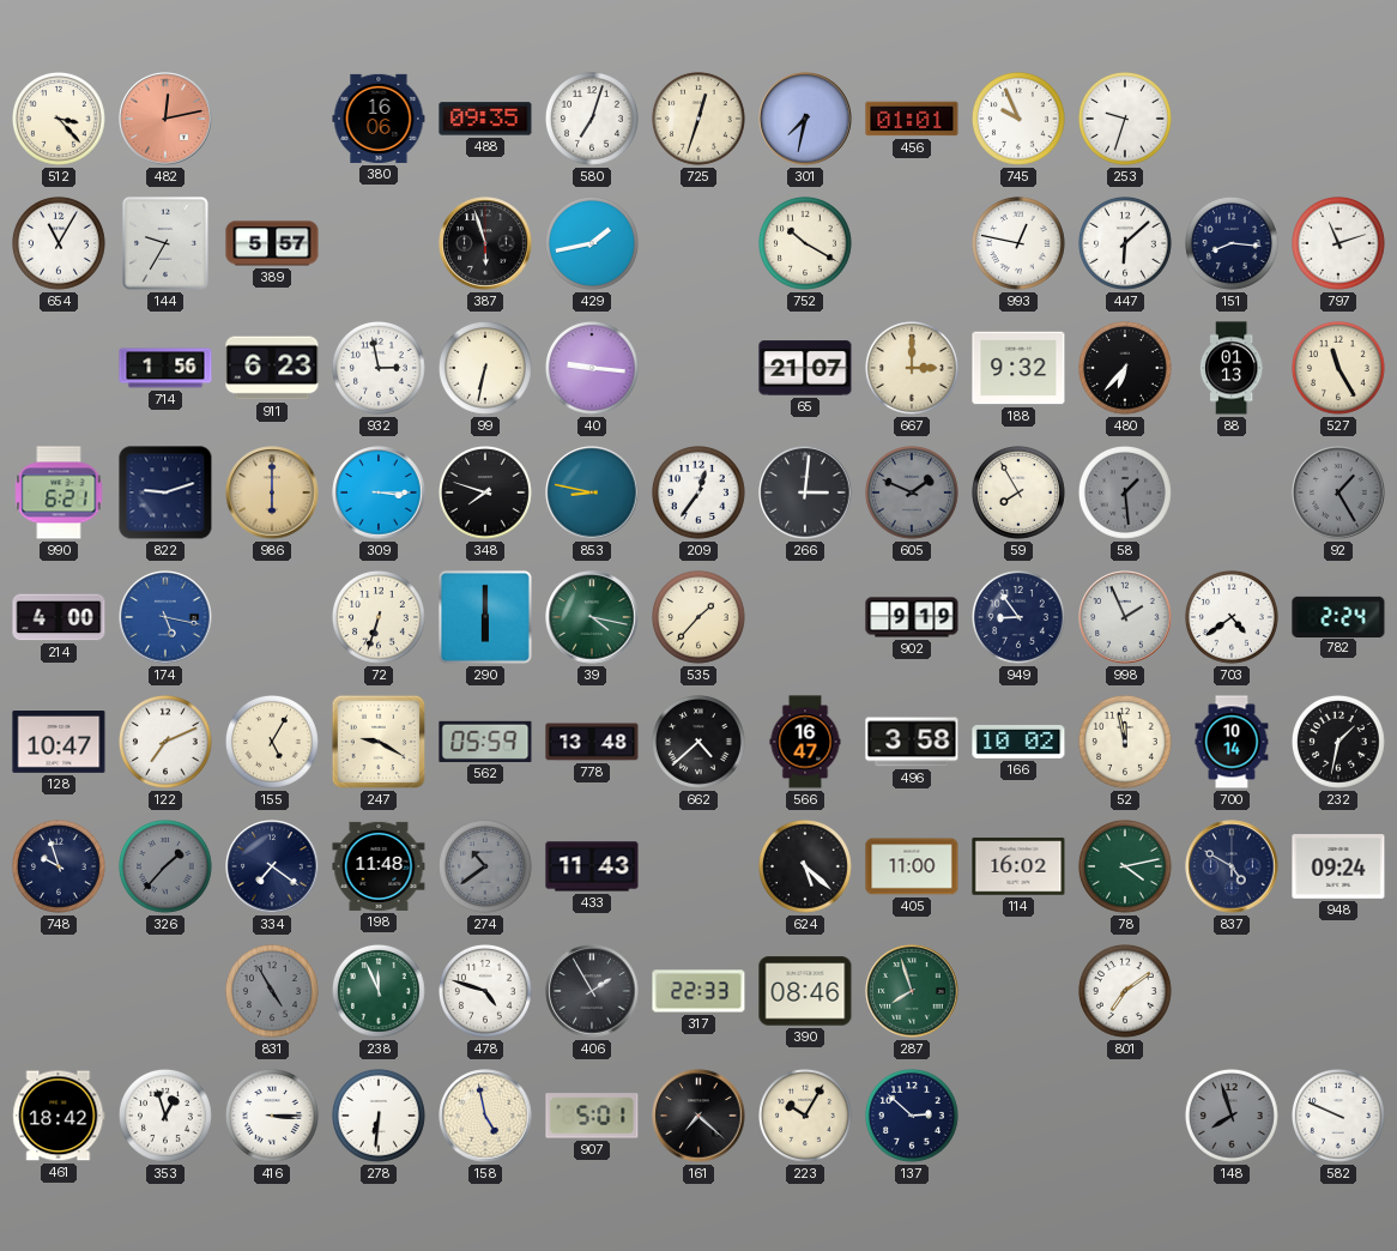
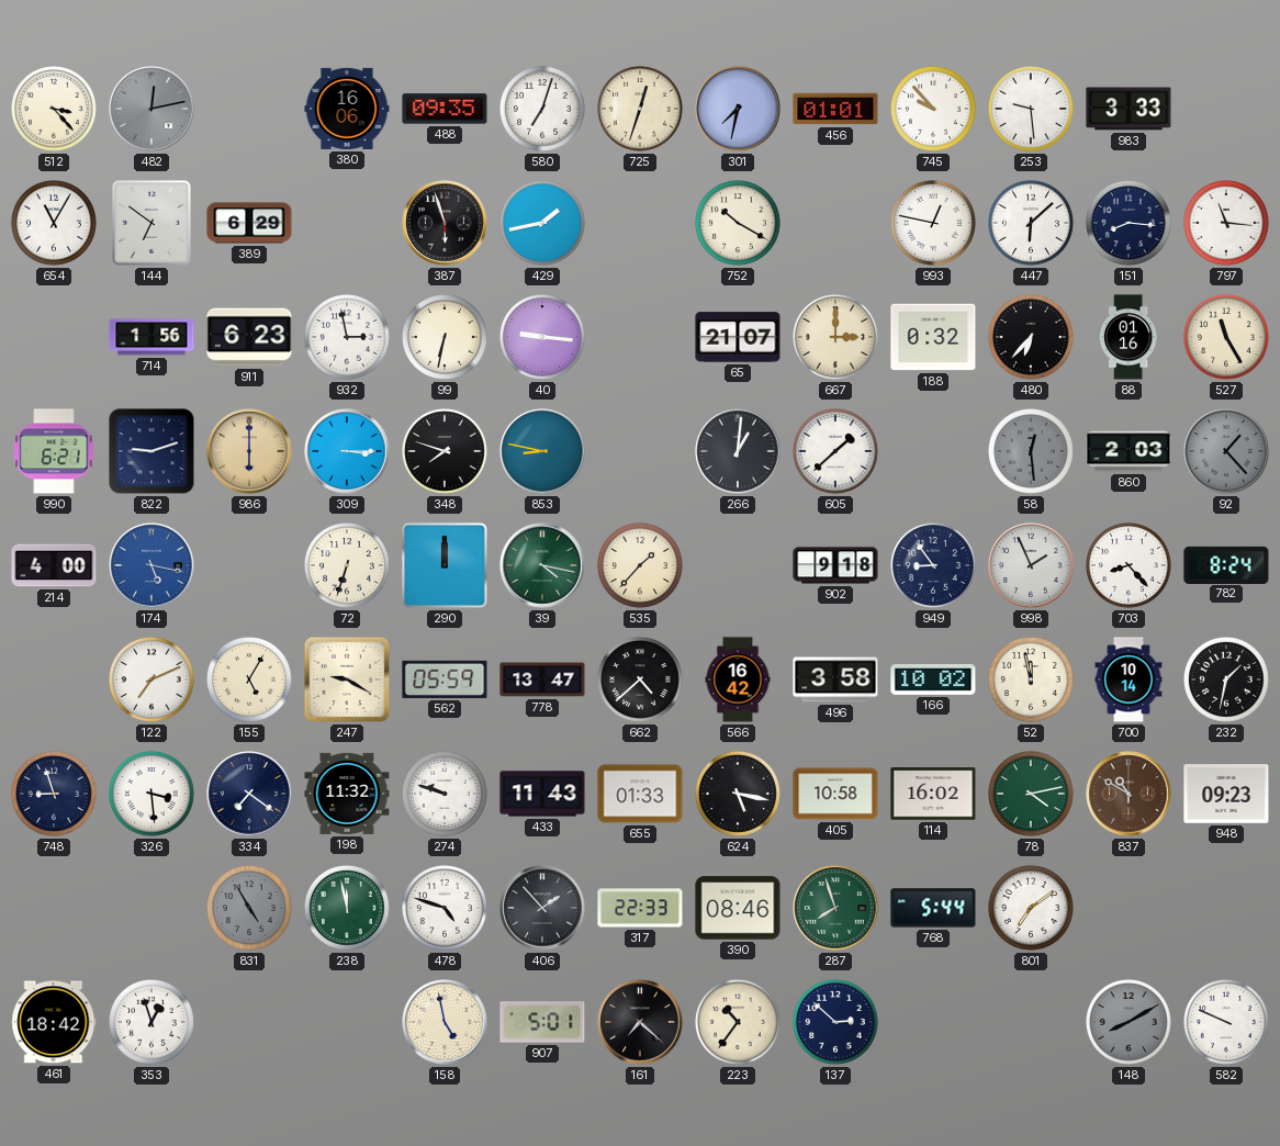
482 dial: salmon -> grey
745: 9:56 -> 9:53
253: 9:33 -> 9:29
983: none -> 3:33
144: 9:35 -> 6:51
389: 5:57 -> 6:29
797: 11:12 -> 11:16
188: 9:32 -> 0:32
88: 01:13 -> 01:16
209: 12:36 -> none
266: 3:01 -> 1:01
605: 1:49 -> 1:38
605 dial: grey -> white
59: 7:55 -> none
58: 1:29 -> 12:29
860: none -> 2:03
92: 1:25 -> 1:23
290: 6:00 -> 12:00
902: 9:19 -> 9:18
703: 4:39 -> 8:23
782: 2:24 -> 8:24
128: 10:47 -> none
778: 13:48 -> 13:47
566: 16:47 -> 16:42
748: 9:57 -> 8:57
326: 1:37 -> 3:29
326 dial: grey -> white
198: 11:48 -> 11:32
274: 10:39 -> 9:48
274 dial: grey -> white
655: none -> 01:33
624: 5:22 -> 5:17
405: 11:00 -> 10:58
837: 4:50 -> 10:50
837 dial: navy -> brown
948: 09:24 -> 09:23
238: 11:56 -> 11:58
406: 1:55 -> 1:53
768: none -> 5:44
416: 3:15 -> none
278: 6:31 -> none
223: 10:05 -> 10:36
148: 7:57 -> 8:10
